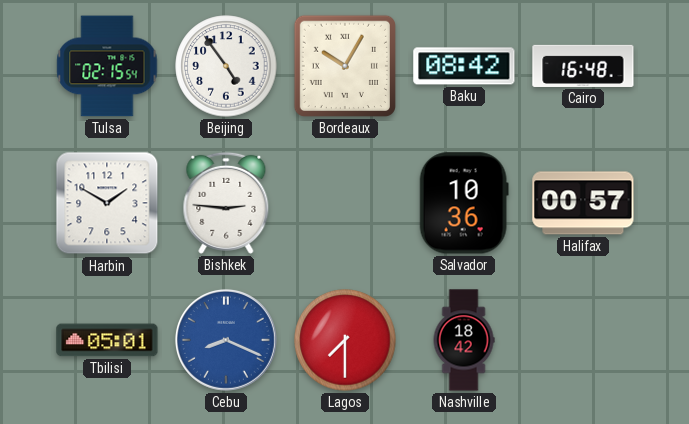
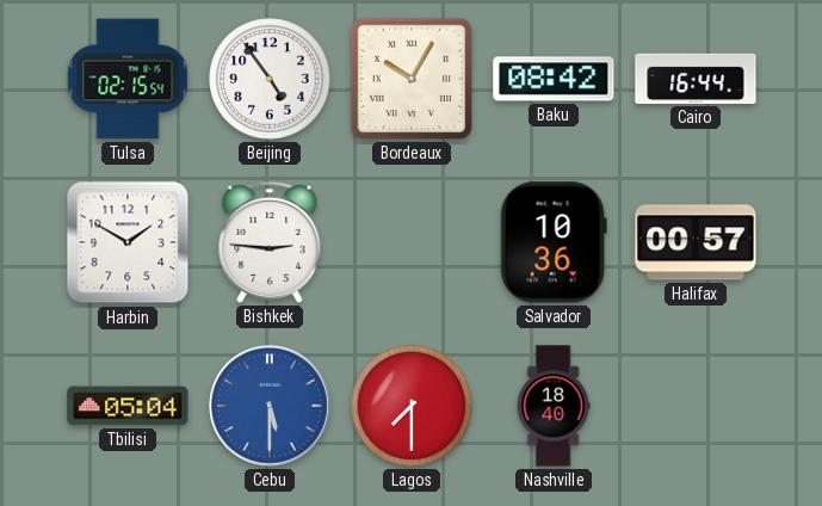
Cairo: 16:48 -> 16:44
Tbilisi: 05:01 -> 05:04
Cebu: 8:19 -> 5:30
Nashville: 18:42 -> 18:40
